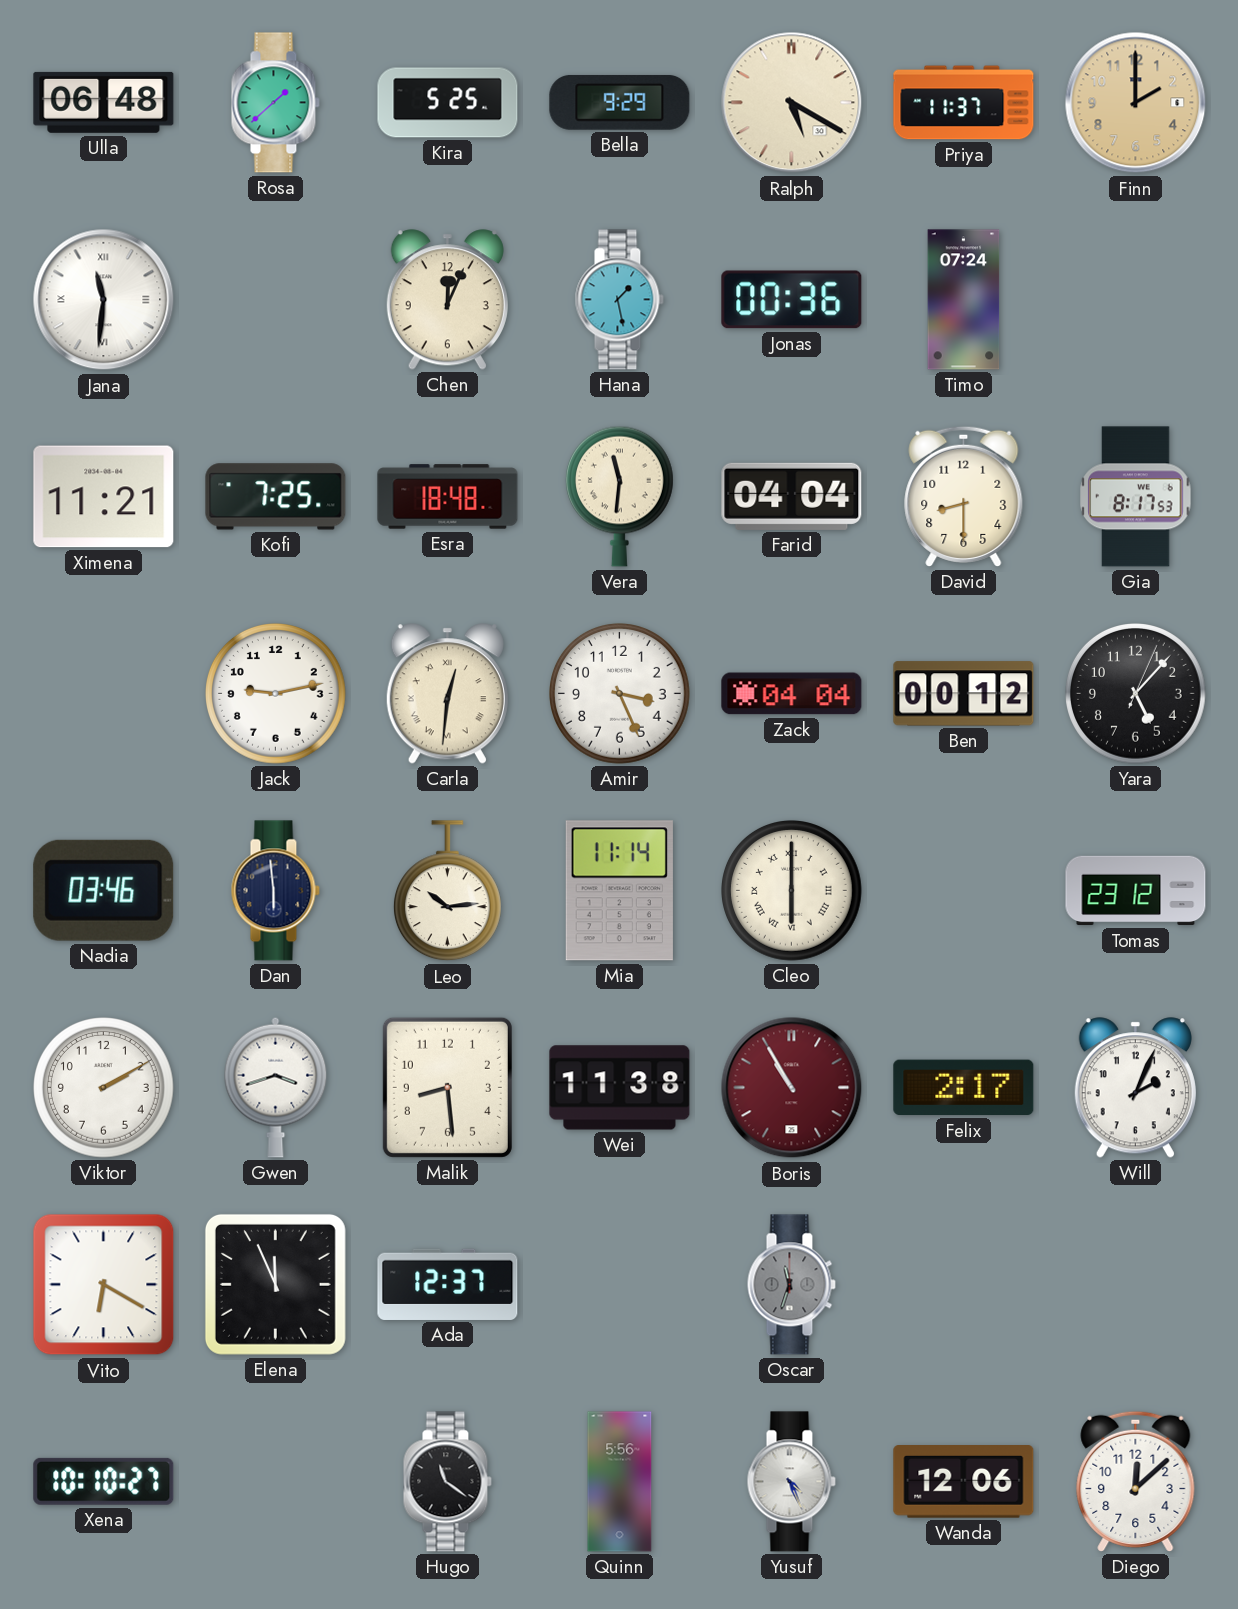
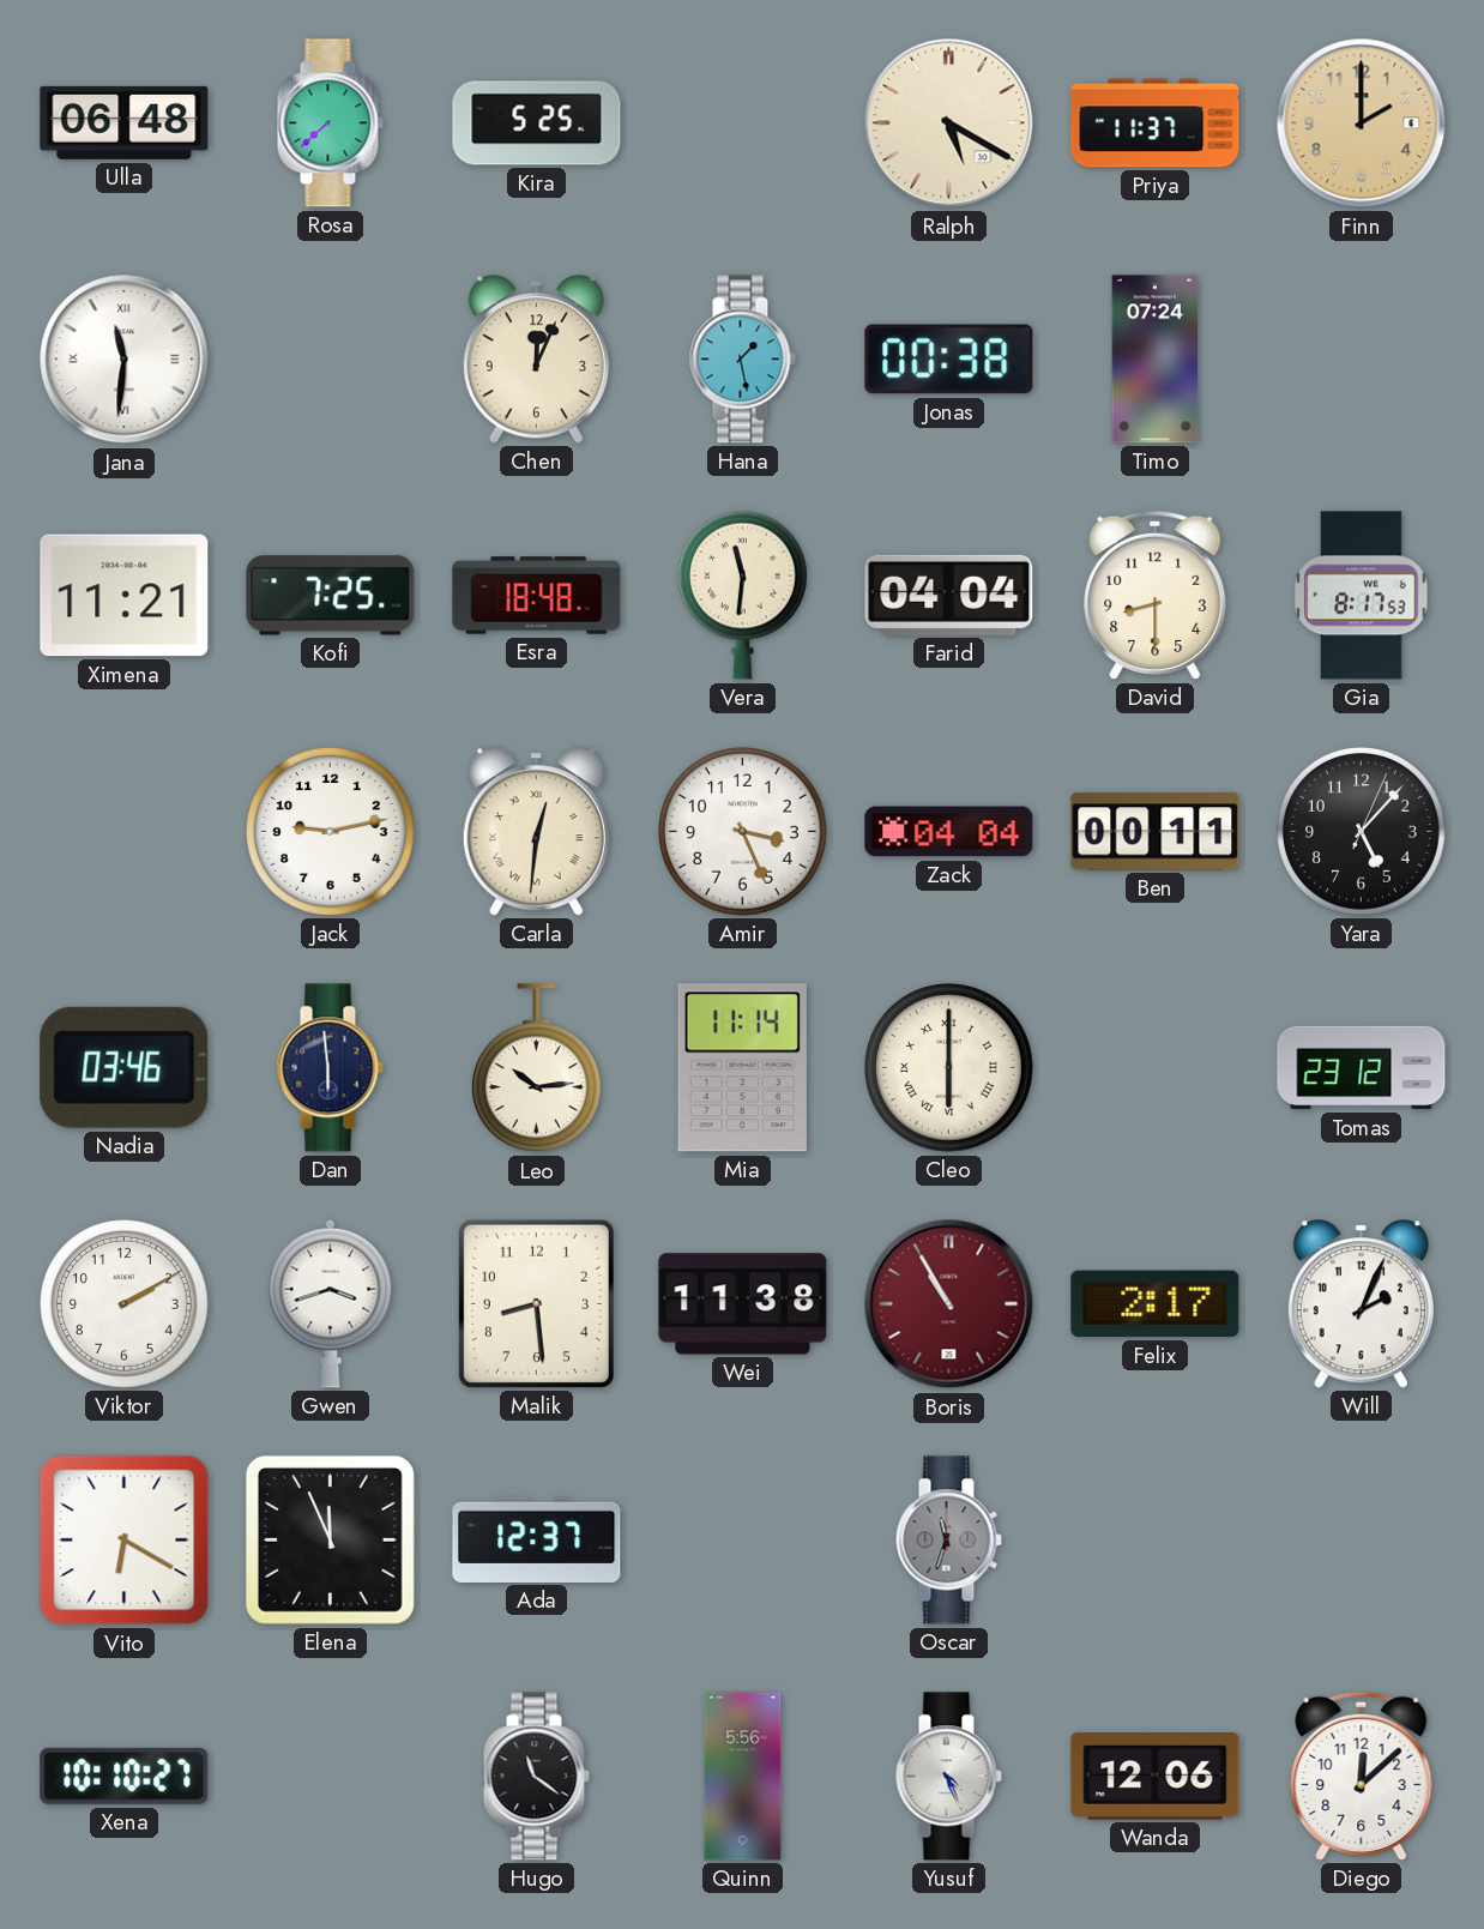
Rosa: 1:38 -> 7:38
Bella: 9:29 -> none
Jonas: 00:36 -> 00:38
Ben: 00:12 -> 00:11
